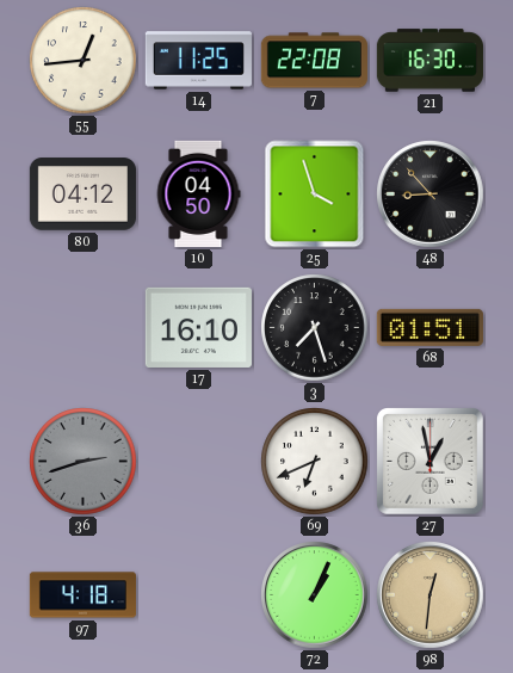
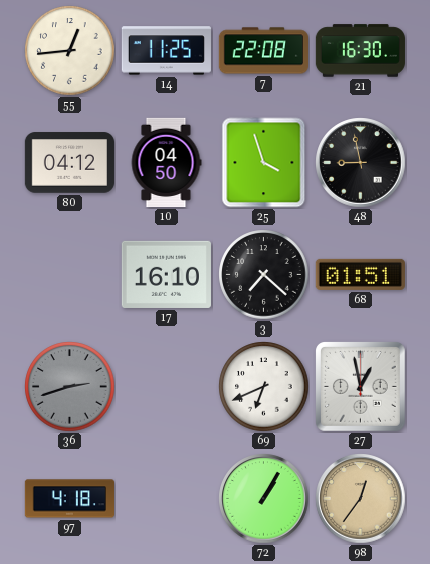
48: 8:53 -> 8:58
3: 7:27 -> 7:22
72: 1:04 -> 1:05
98: 12:31 -> 12:36
